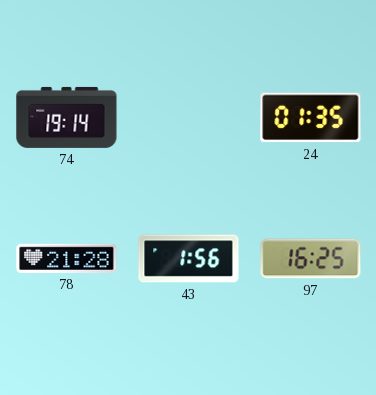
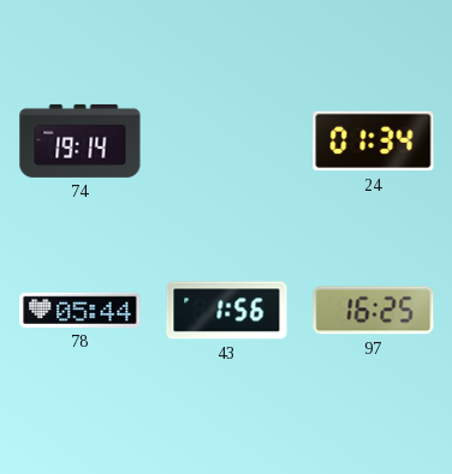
24: 01:35 -> 01:34
78: 21:28 -> 05:44
